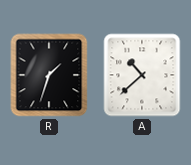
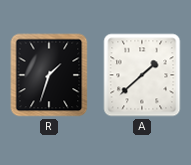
A: 10:38 -> 1:38
